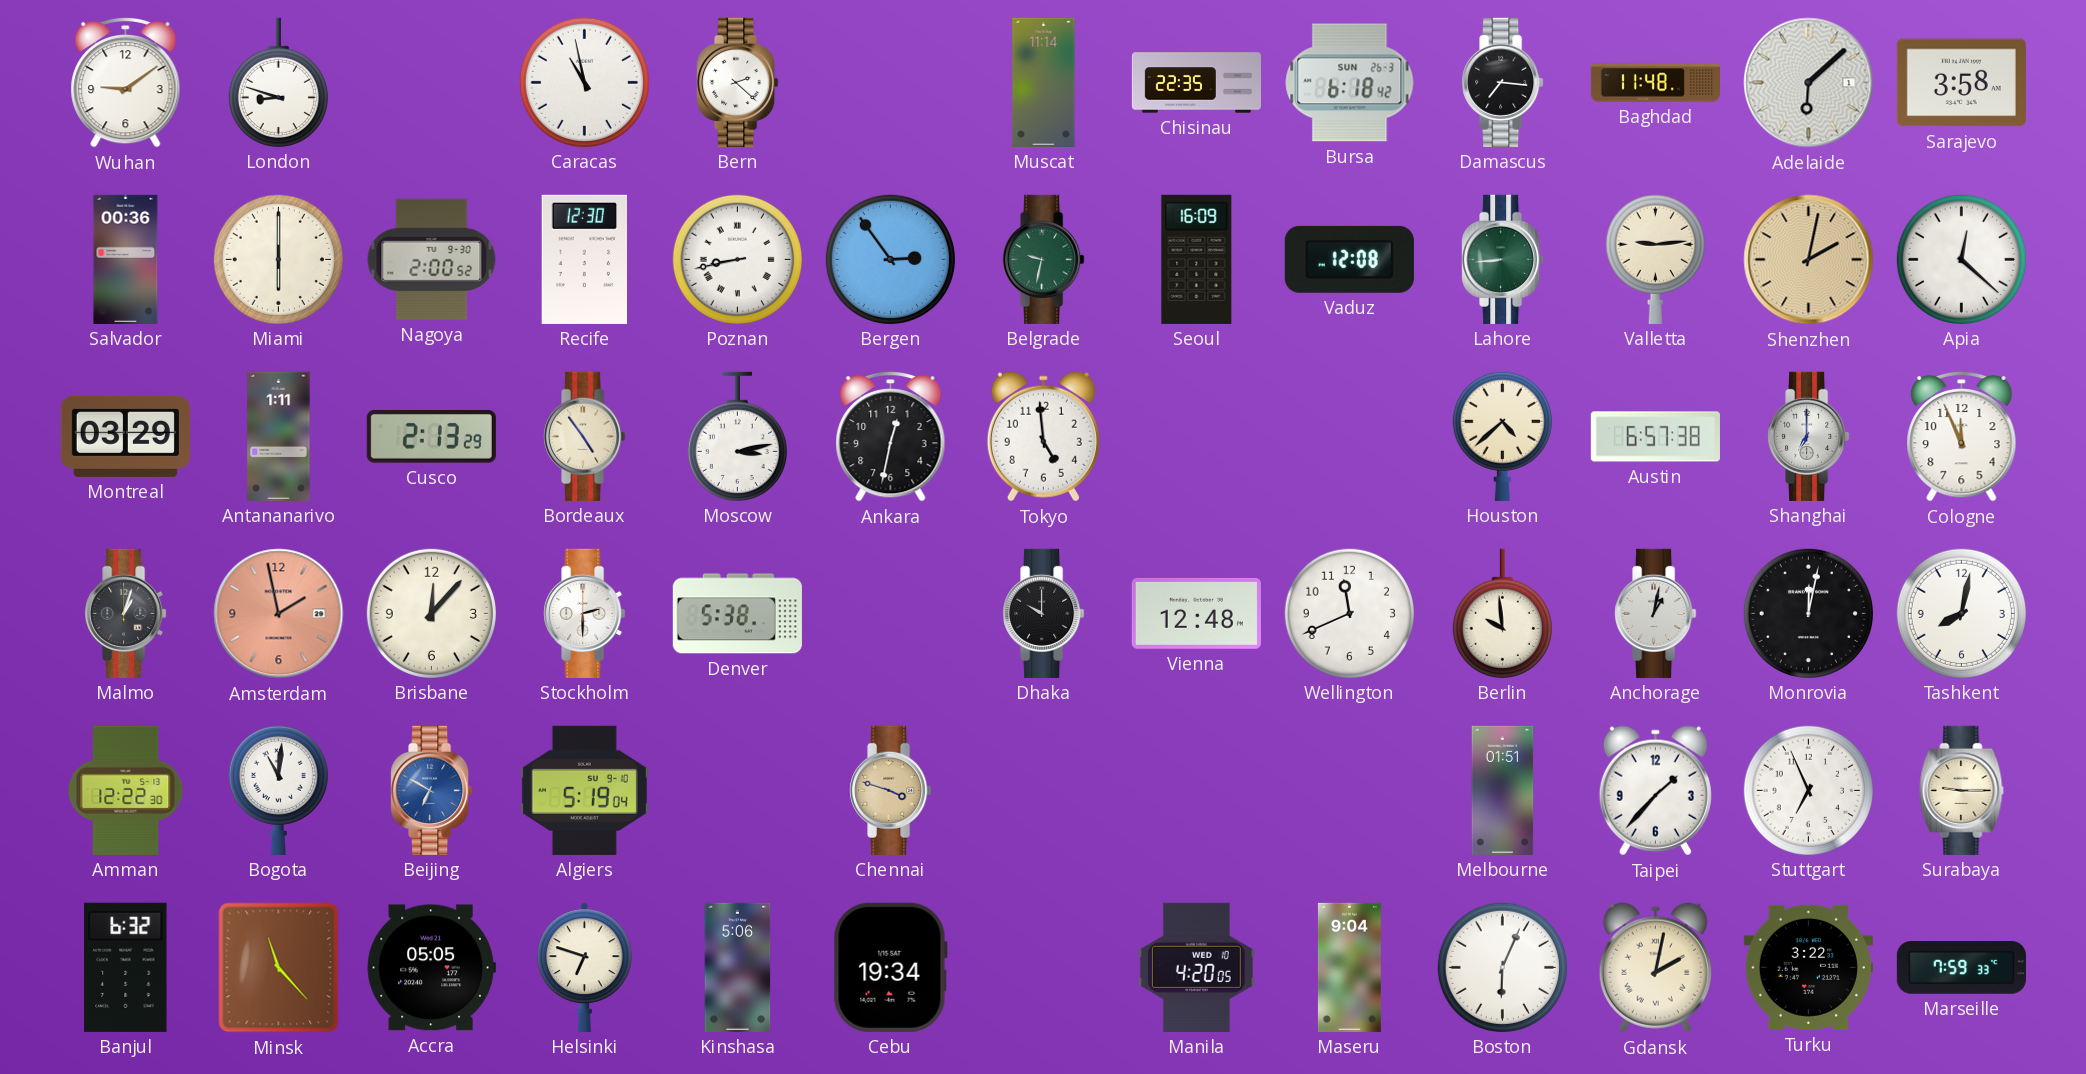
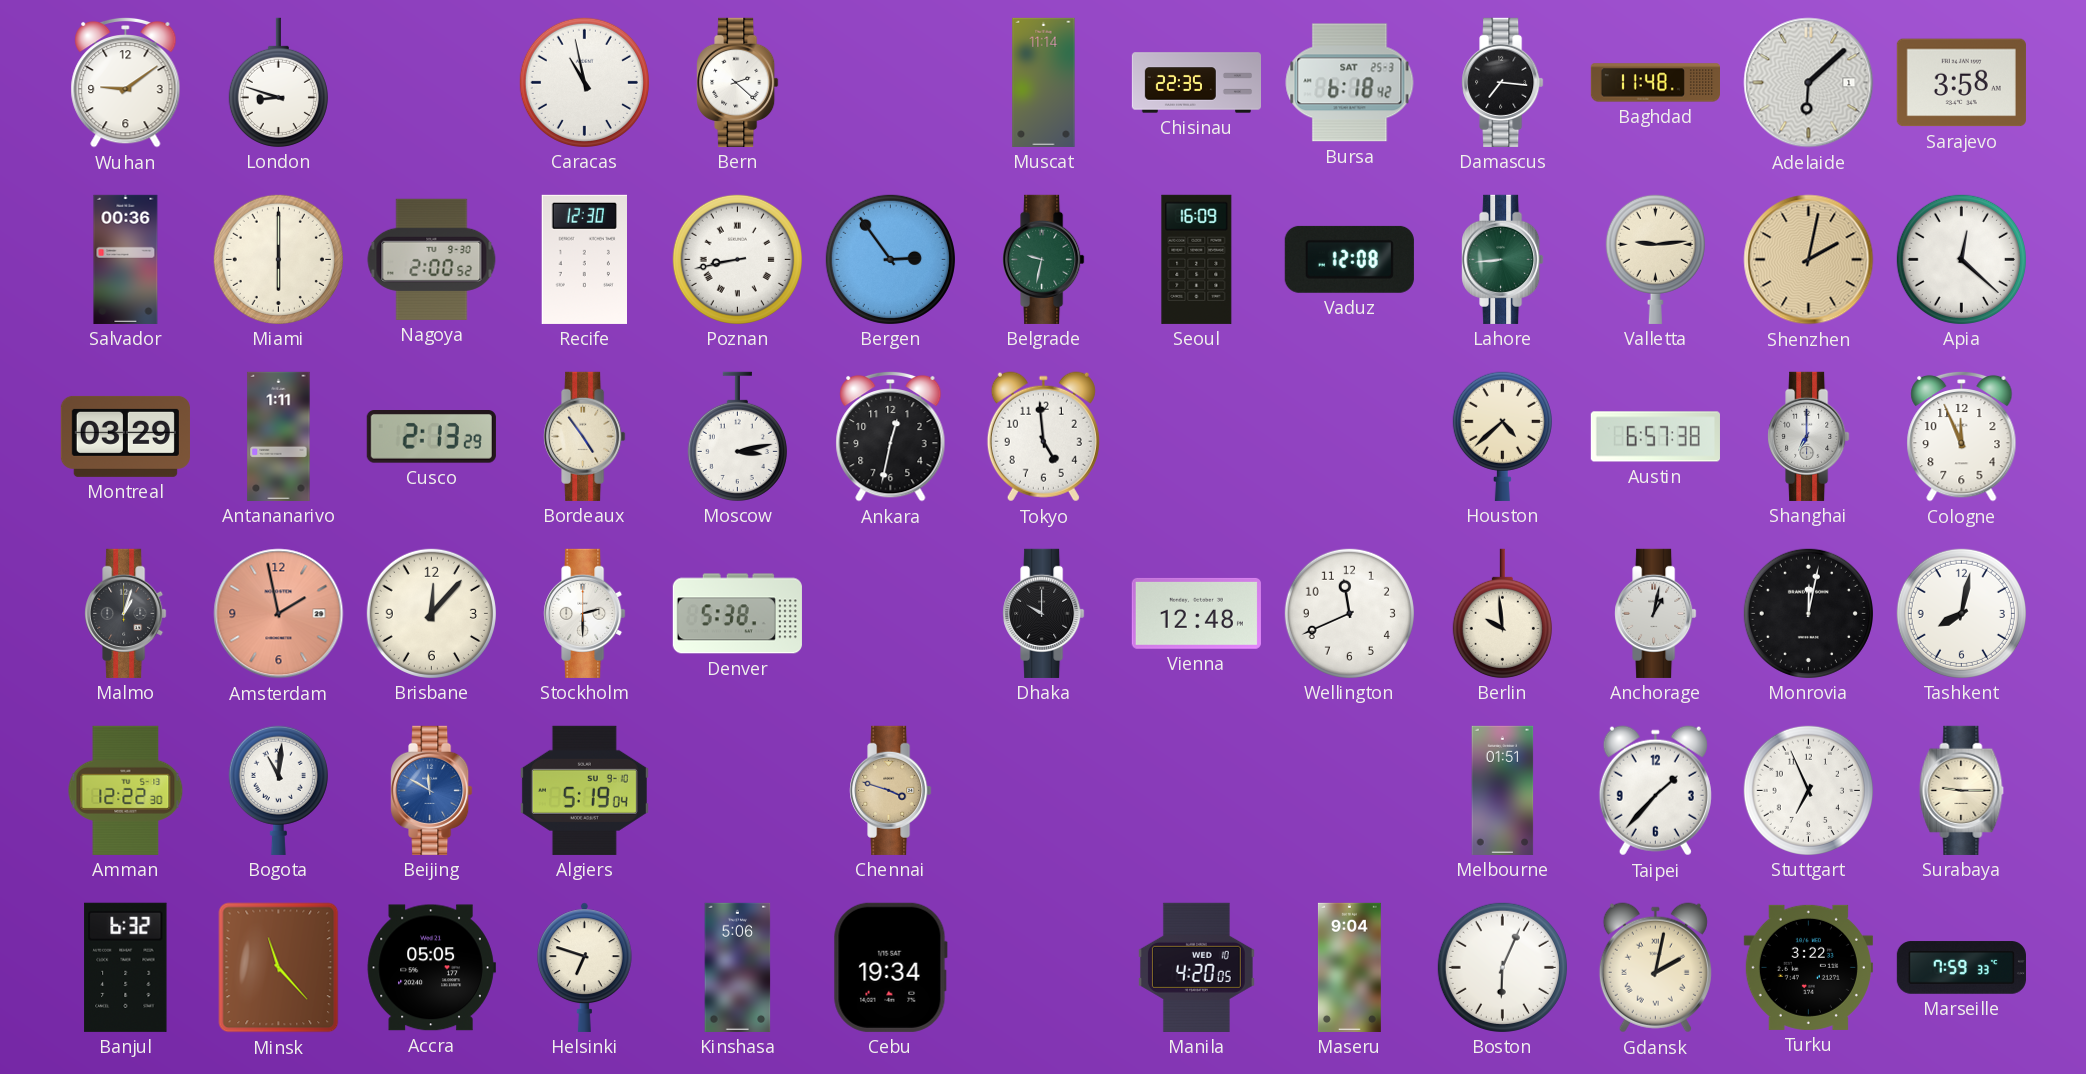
Bursa date: SUN 26-3 -> SAT 25-3
Beijing: 6:50 -> 11:50
